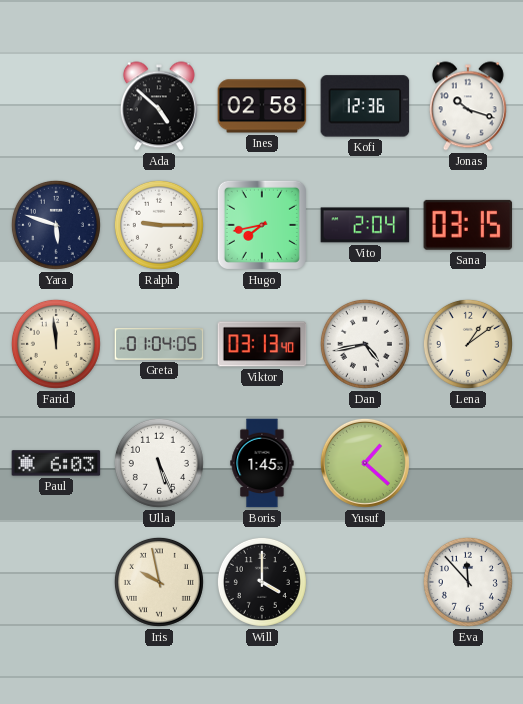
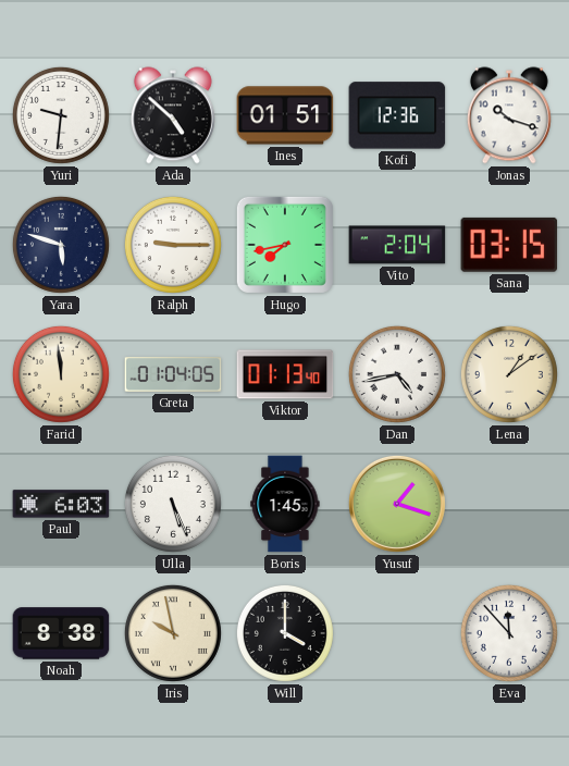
Yuri: none -> 9:31
Ines: 02:58 -> 01:51
Viktor: 03:13 -> 01:13
Yusuf: 1:22 -> 1:18
Noah: none -> 8:38
